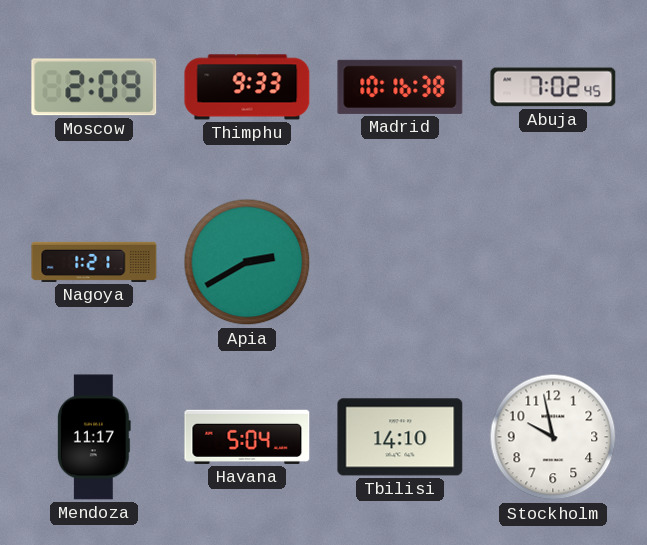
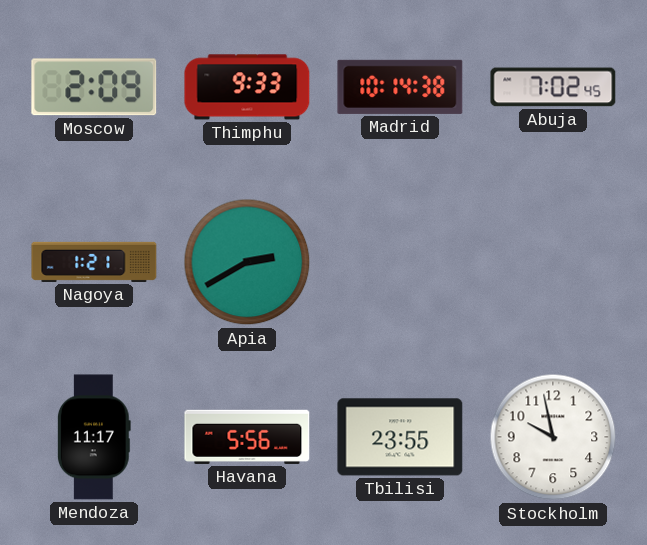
Madrid: 10:16 -> 10:14
Havana: 5:04 -> 5:56
Tbilisi: 14:10 -> 23:55
